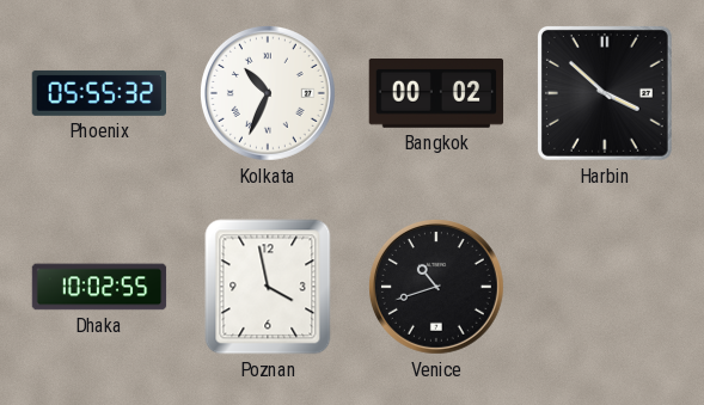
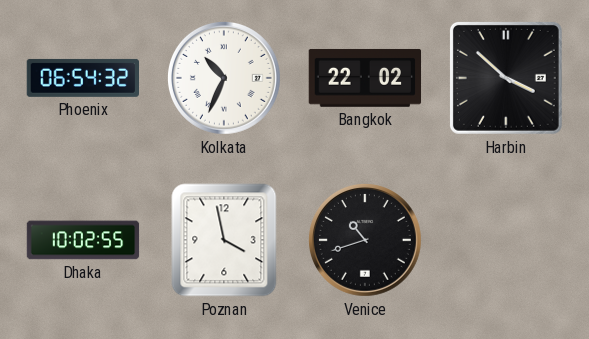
Phoenix: 05:55 -> 06:54
Bangkok: 00:02 -> 22:02
